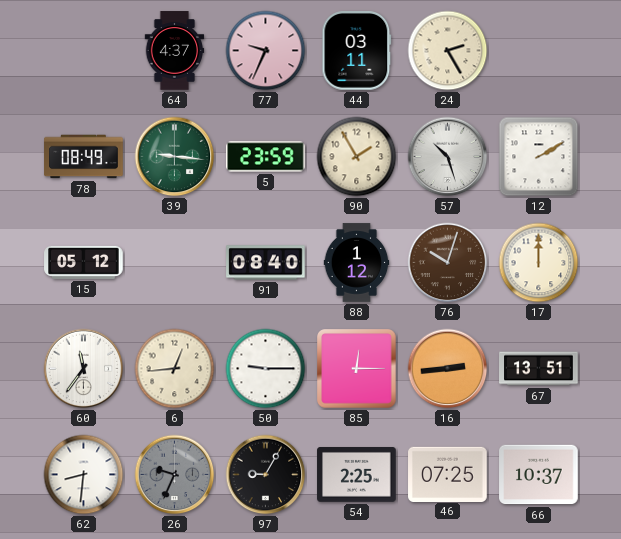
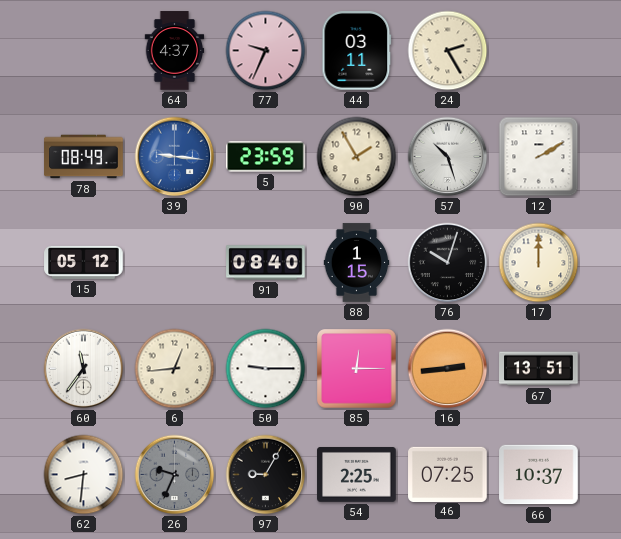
39 dial: green -> blue
88: 1:12 -> 1:15
76 dial: brown -> black
